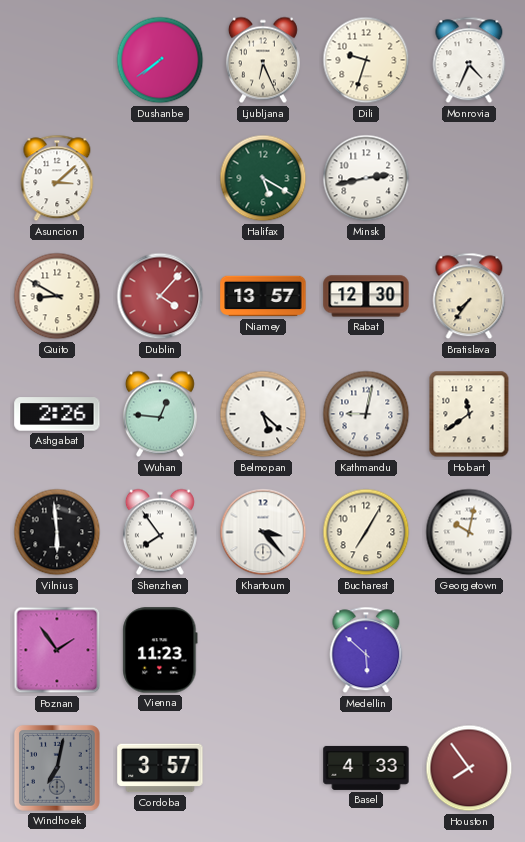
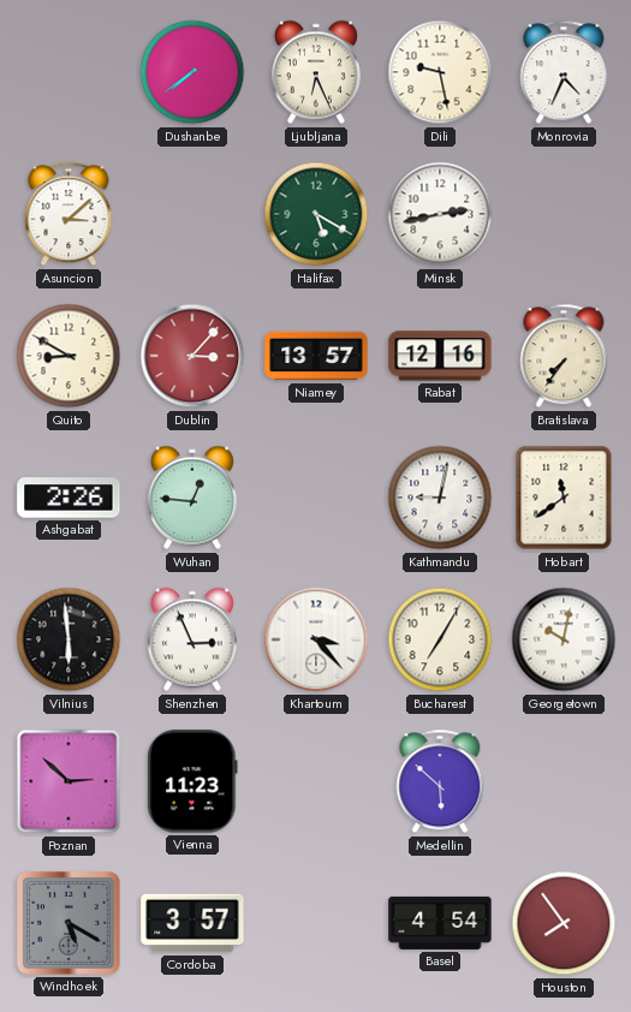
Dili: 9:33 -> 9:28
Dublin: 4:07 -> 3:07
Rabat: 12:30 -> 12:16
Belmopan: 5:22 -> none
Shenzhen: 7:54 -> 2:56
Poznan: 1:54 -> 2:52
Windhoek: 7:02 -> 5:20
Basel: 4:33 -> 4:54
